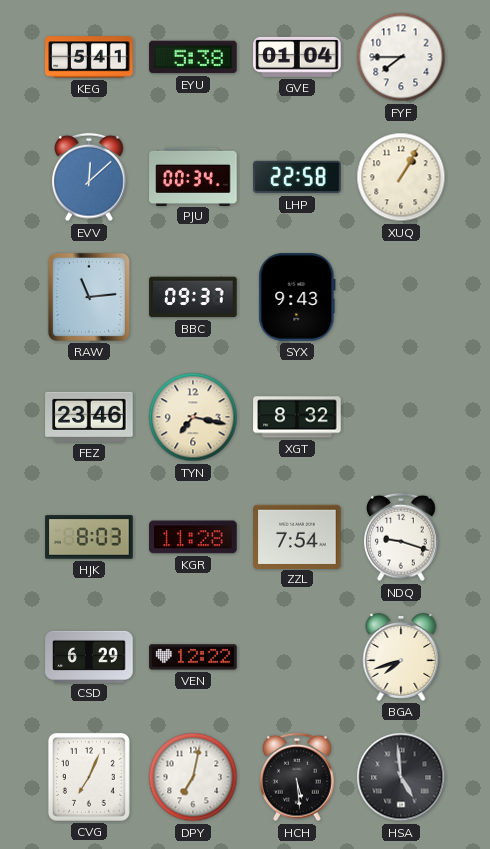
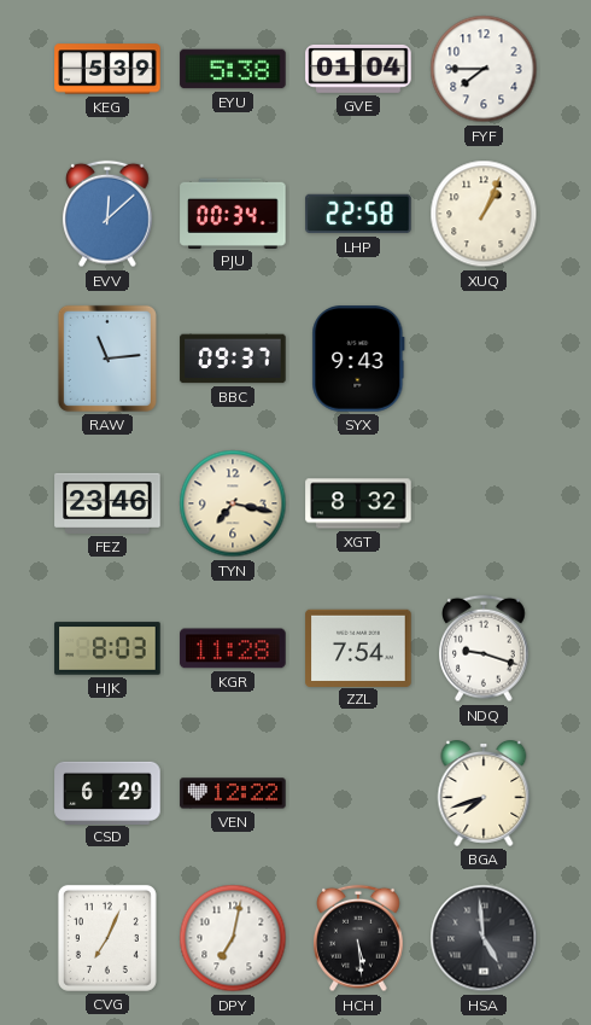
KEG: 5:41 -> 5:39
XUQ: 1:05 -> 1:04
